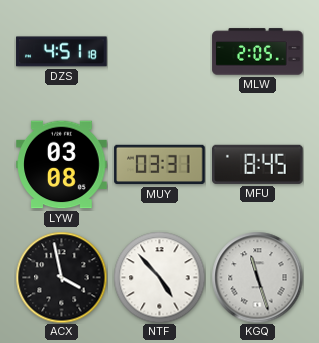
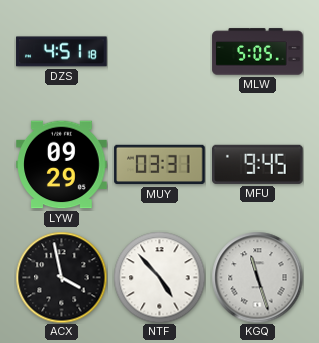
MLW: 2:05 -> 5:05
LYW: 03:08 -> 09:29
MFU: 8:45 -> 9:45
